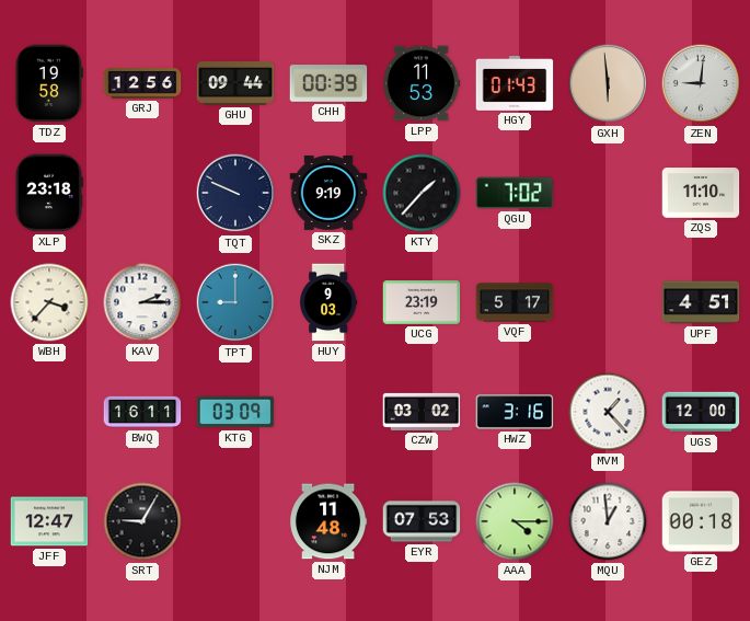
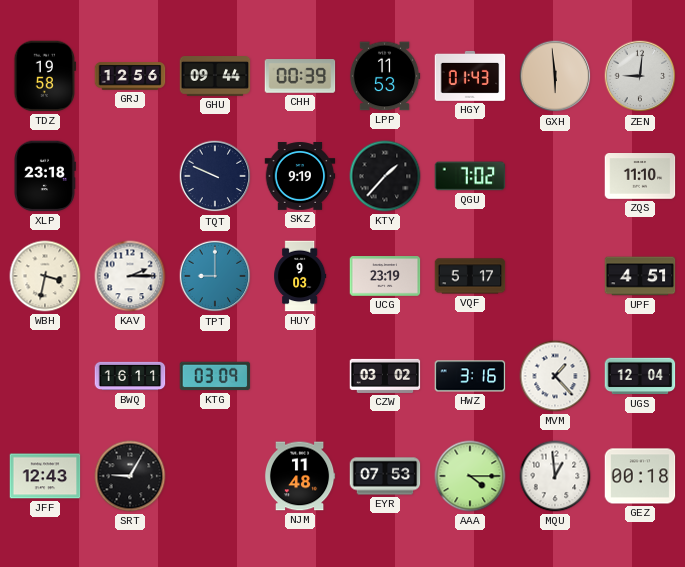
WBH: 3:37 -> 3:32
UGS: 12:00 -> 12:04
JFF: 12:47 -> 12:43
